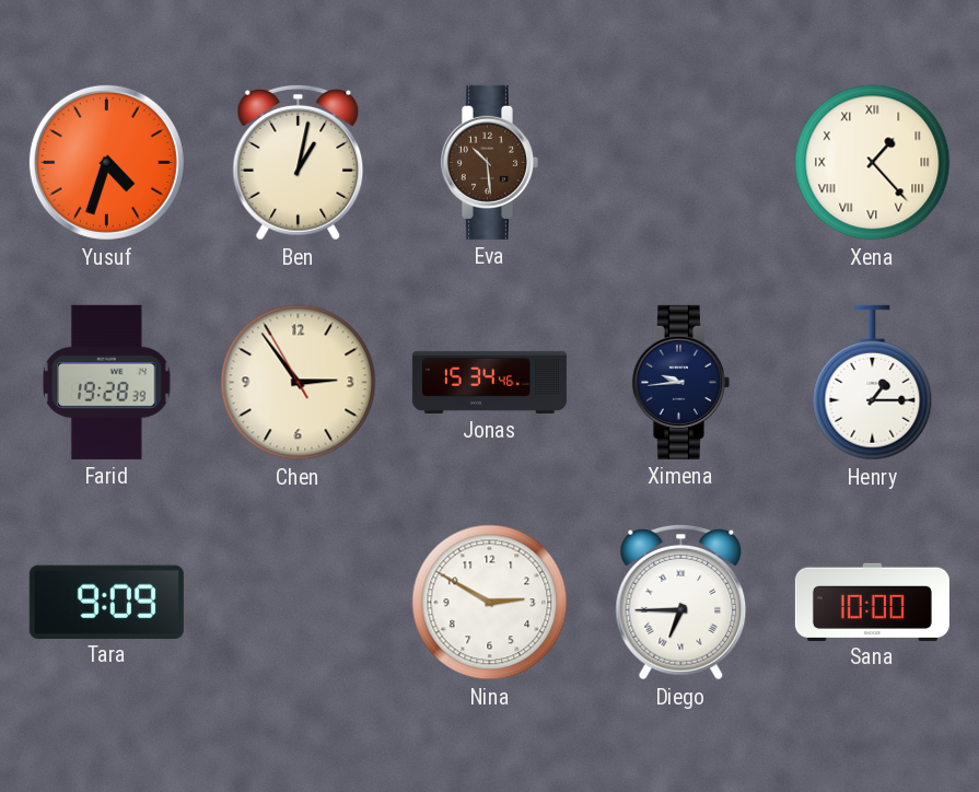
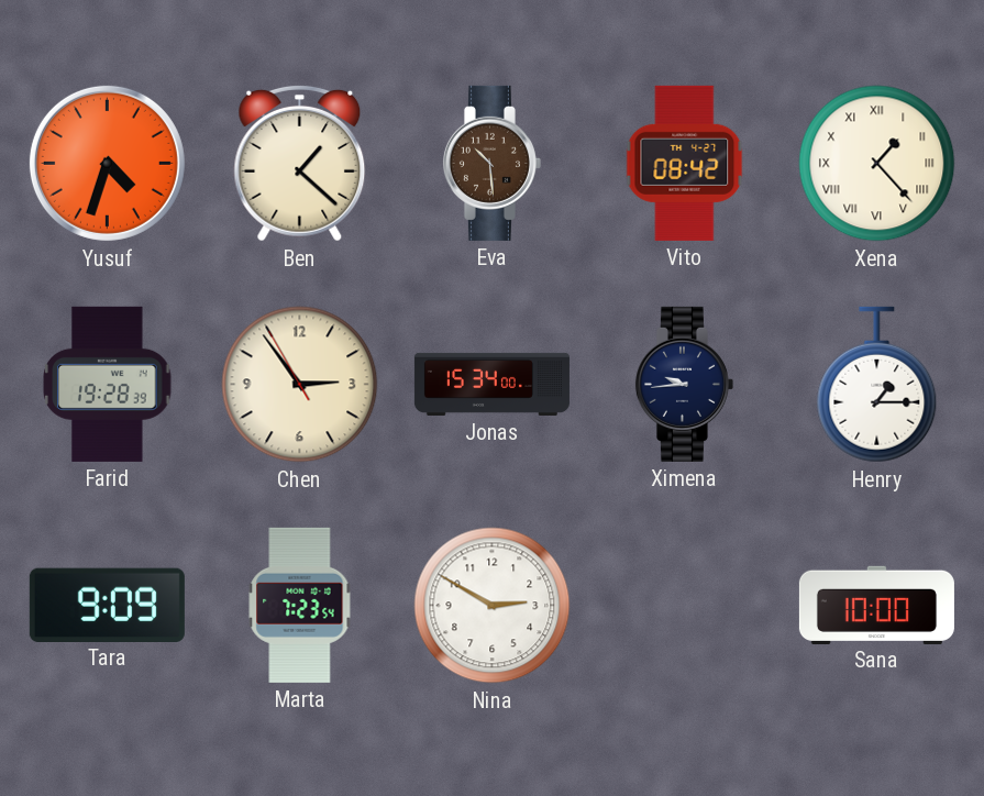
Ben: 1:02 -> 1:22
Vito: none -> 08:42
Jonas: 15:34:46 -> 15:34:00
Marta: none -> 7:23
Diego: 6:45 -> none
